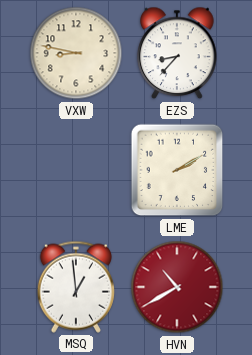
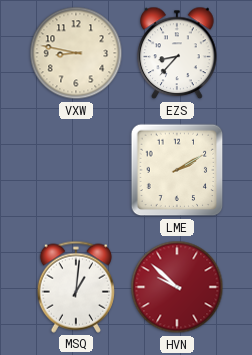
MSQ: 12:59 -> 1:01
HVN: 10:40 -> 9:52
